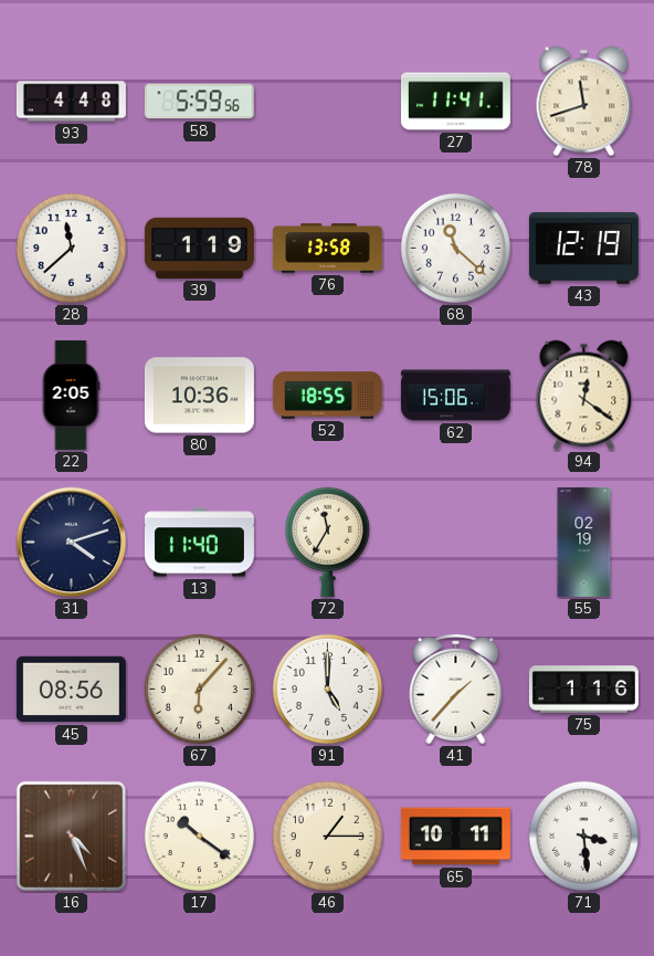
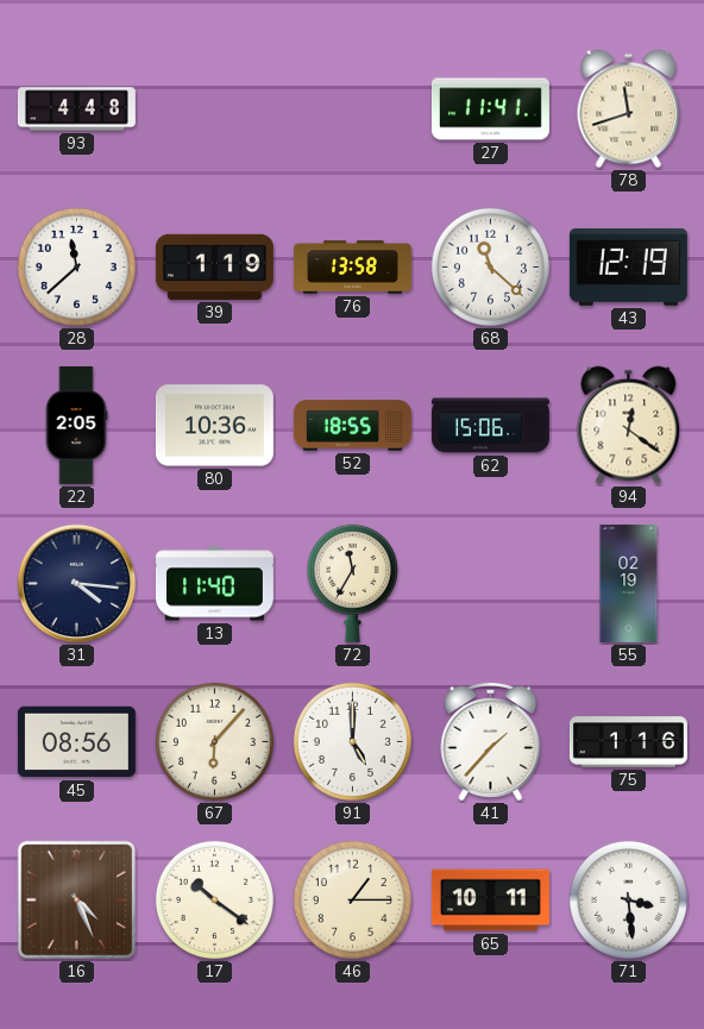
58: 5:59 -> none
31: 4:12 -> 4:16
